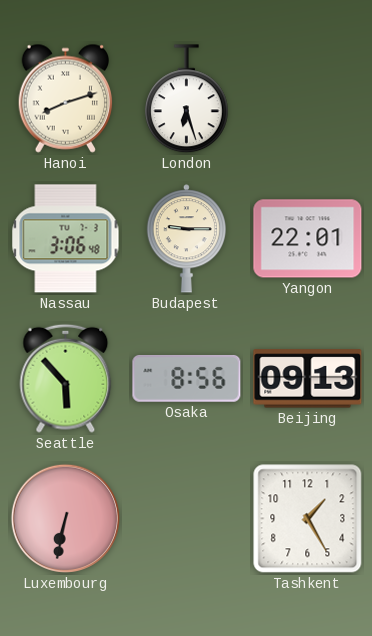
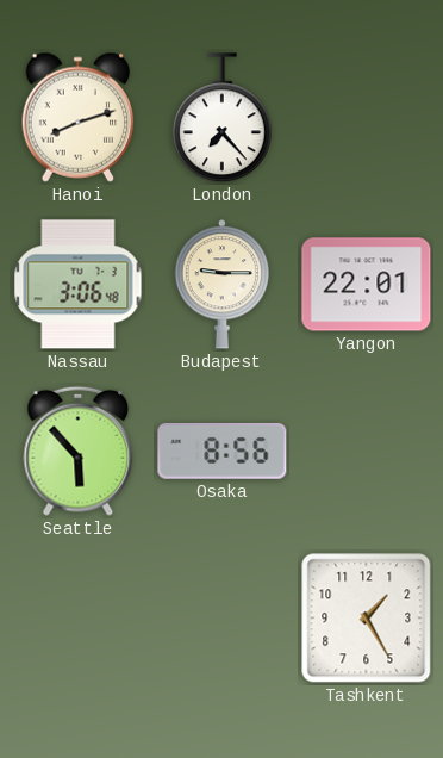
London: 6:27 -> 7:23
Beijing: 09:13 -> none
Luxembourg: 6:32 -> none
